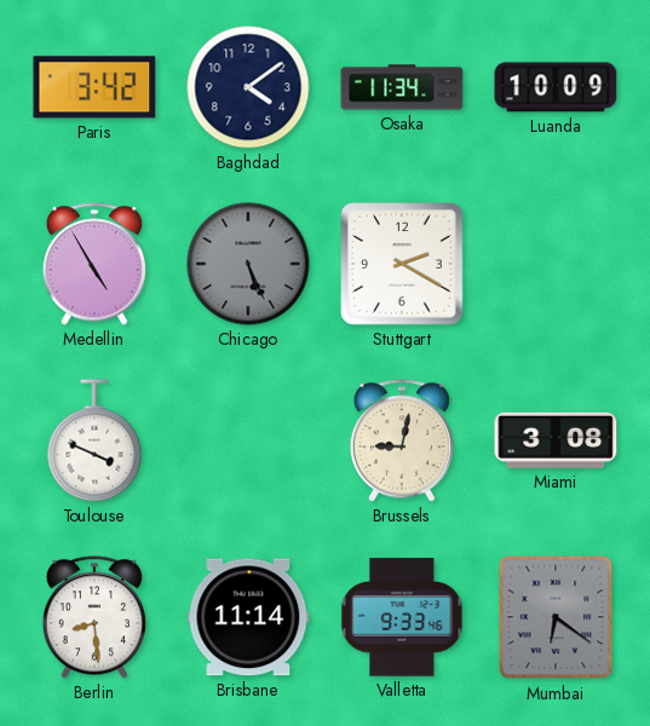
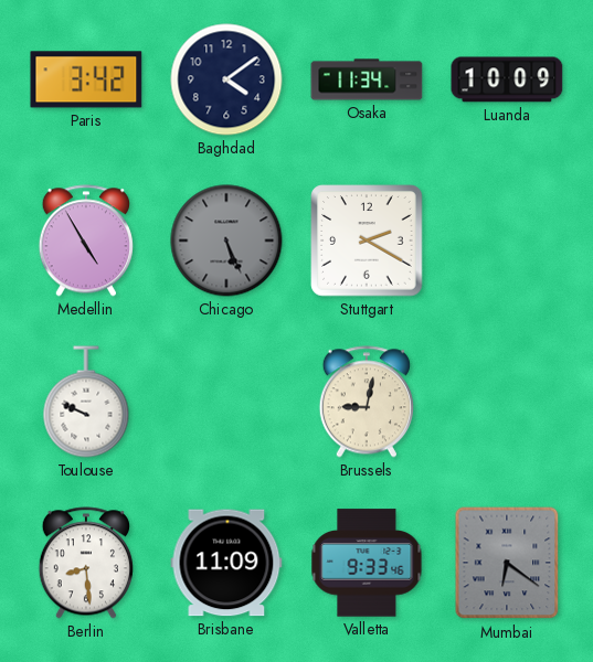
Toulouse: 3:49 -> 9:49
Miami: 3:08 -> none
Brisbane: 11:14 -> 11:09
